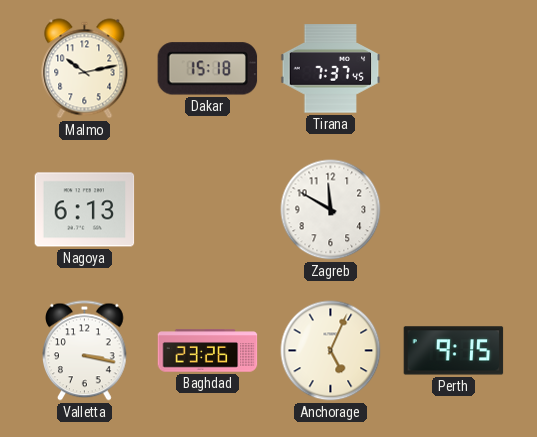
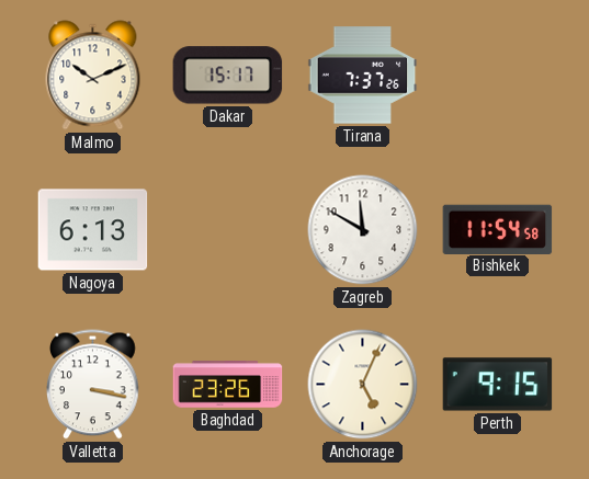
Malmo: 10:13 -> 10:11
Dakar: 15:18 -> 15:17
Tirana: 7:37:45 -> 7:37:26
Bishkek: none -> 11:54
